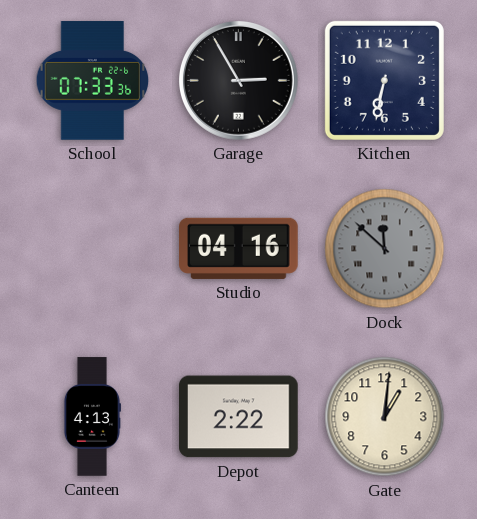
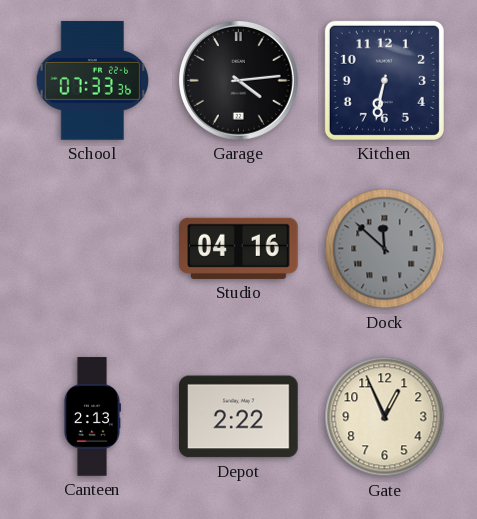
Garage: 2:55 -> 4:14
Canteen: 4:13 -> 2:13
Gate: 1:01 -> 12:56
